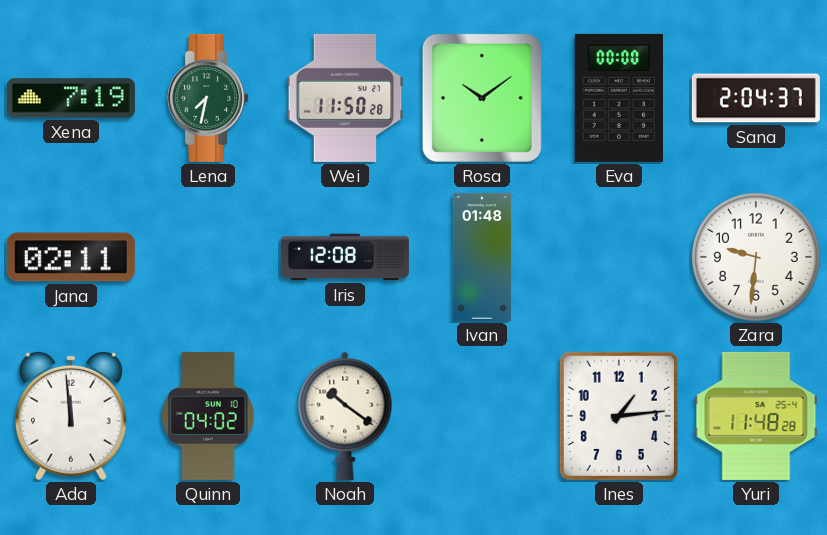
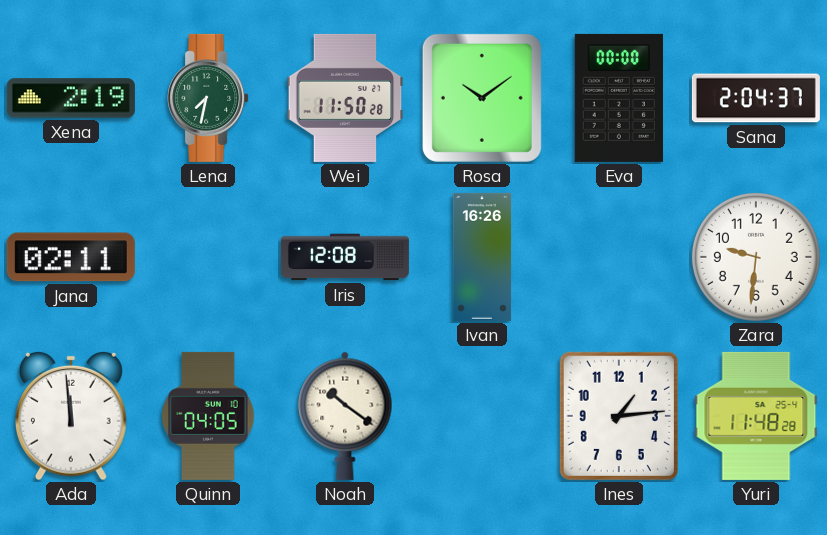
Xena: 7:19 -> 2:19
Ivan: 01:48 -> 16:26
Quinn: 04:02 -> 04:05
